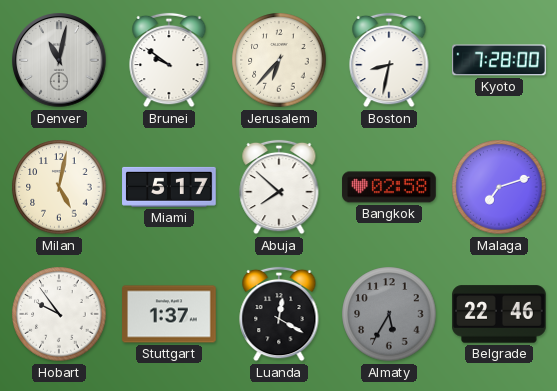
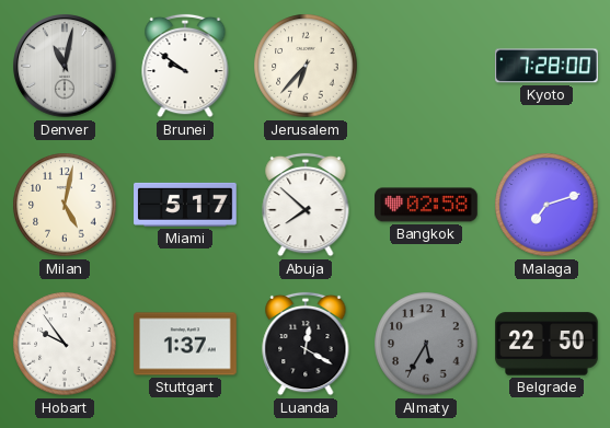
Boston: 8:32 -> none
Belgrade: 22:46 -> 22:50
